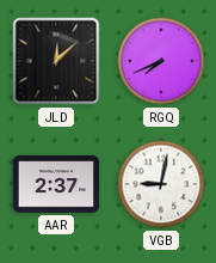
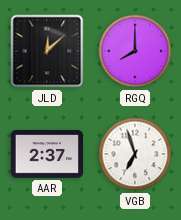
RGQ: 7:41 -> 8:00
VGB: 9:02 -> 6:57
